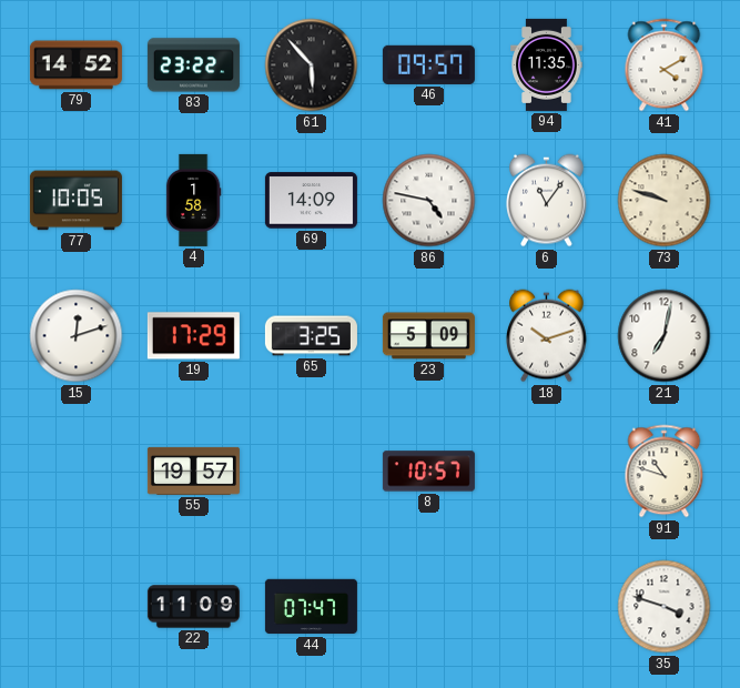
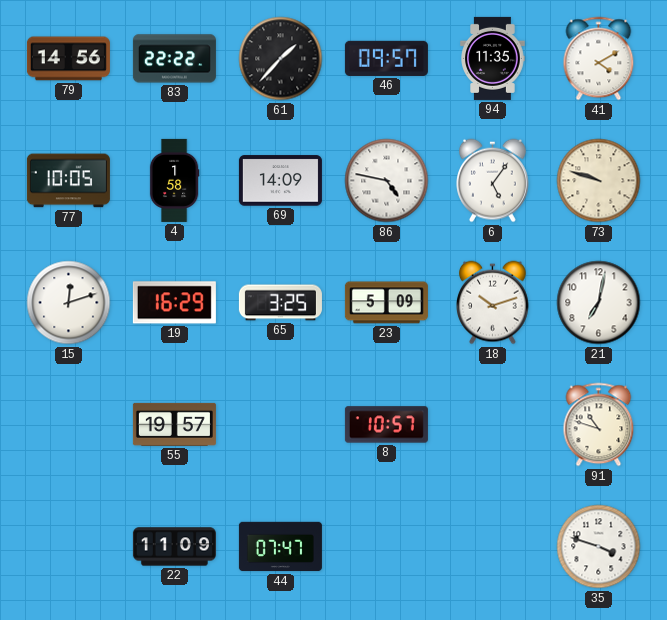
79: 14:52 -> 14:56
83: 23:22 -> 22:22
61: 5:53 -> 1:37
6: 11:06 -> 5:06
19: 17:29 -> 16:29
